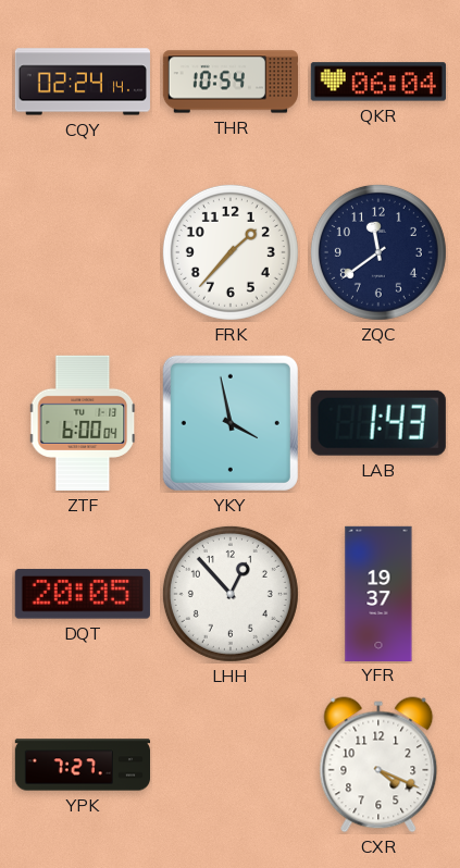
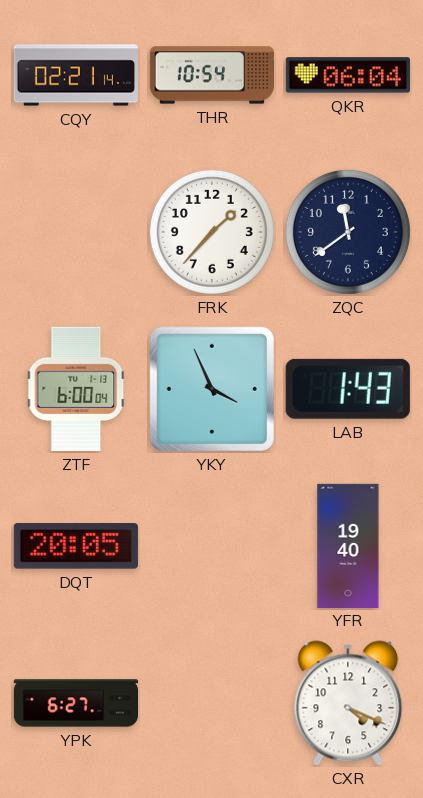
CQY: 02:24 -> 02:21
YKY: 3:58 -> 3:56
LHH: 12:53 -> none
YFR: 19:37 -> 19:40
YPK: 7:27 -> 6:27
